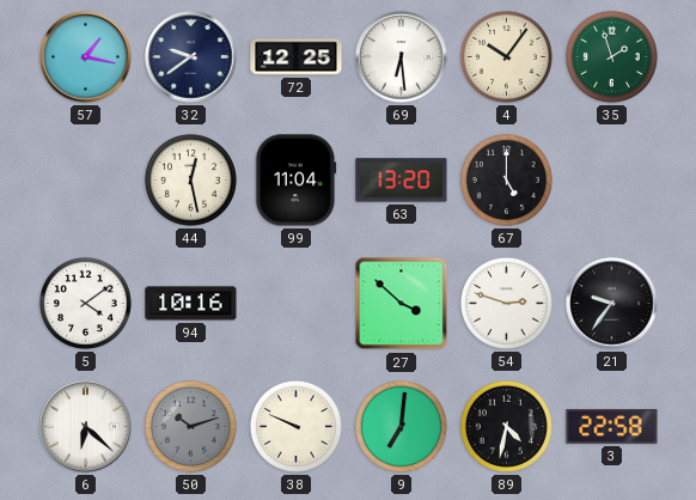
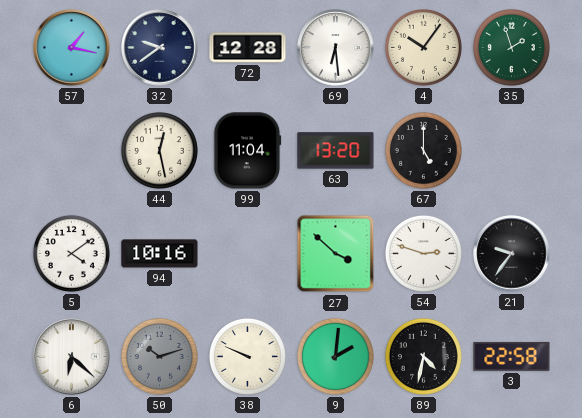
72: 12:25 -> 12:28
9: 7:01 -> 2:01
